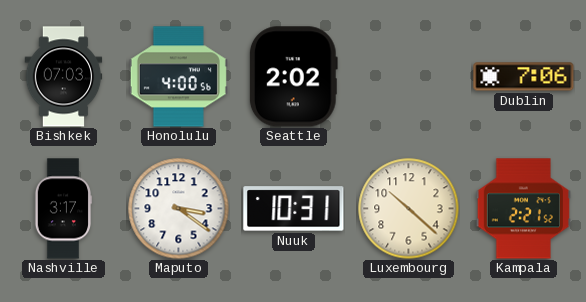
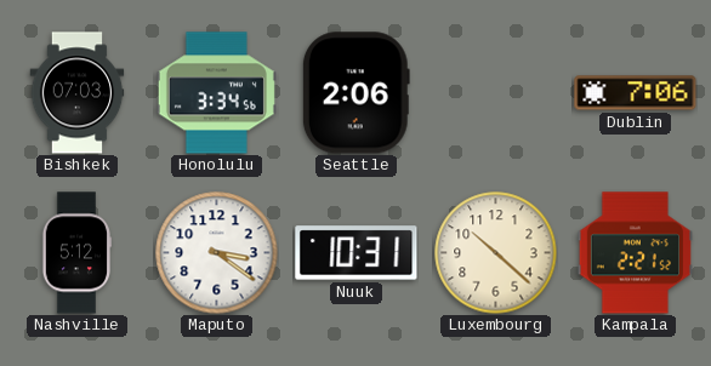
Honolulu: 4:00 -> 3:34
Seattle: 2:02 -> 2:06
Nashville: 3:17 -> 5:12
